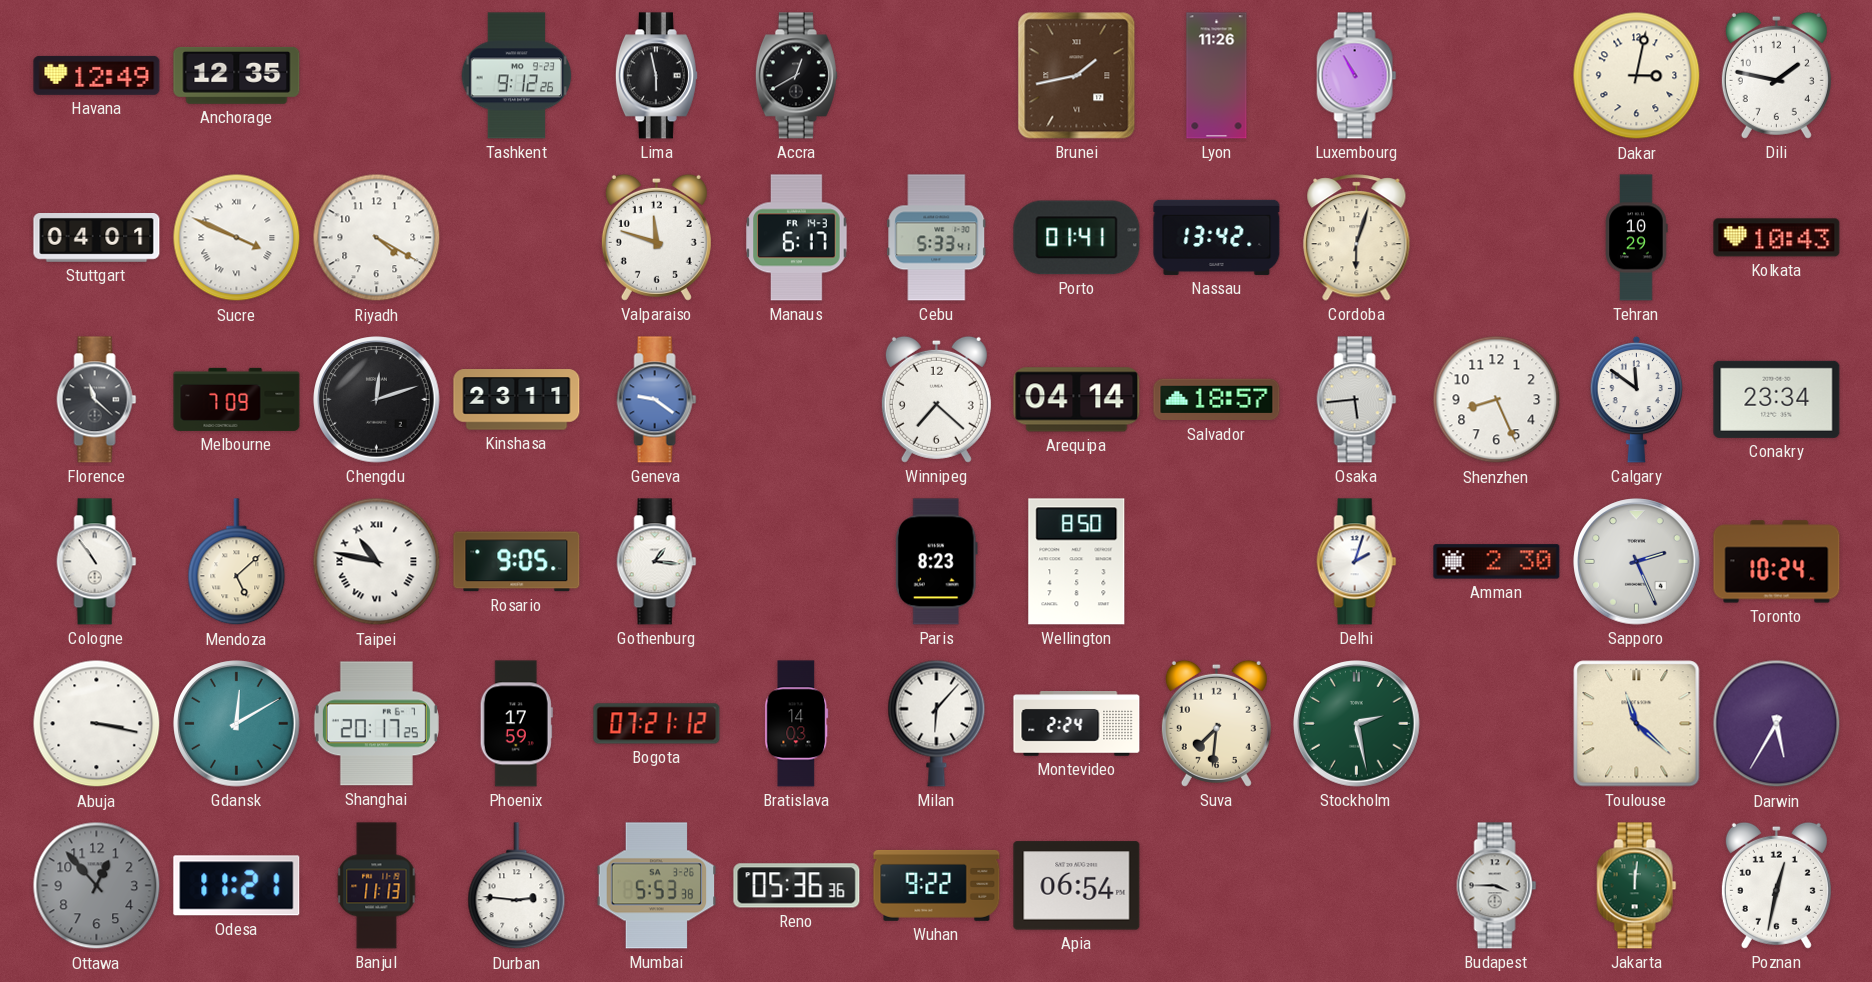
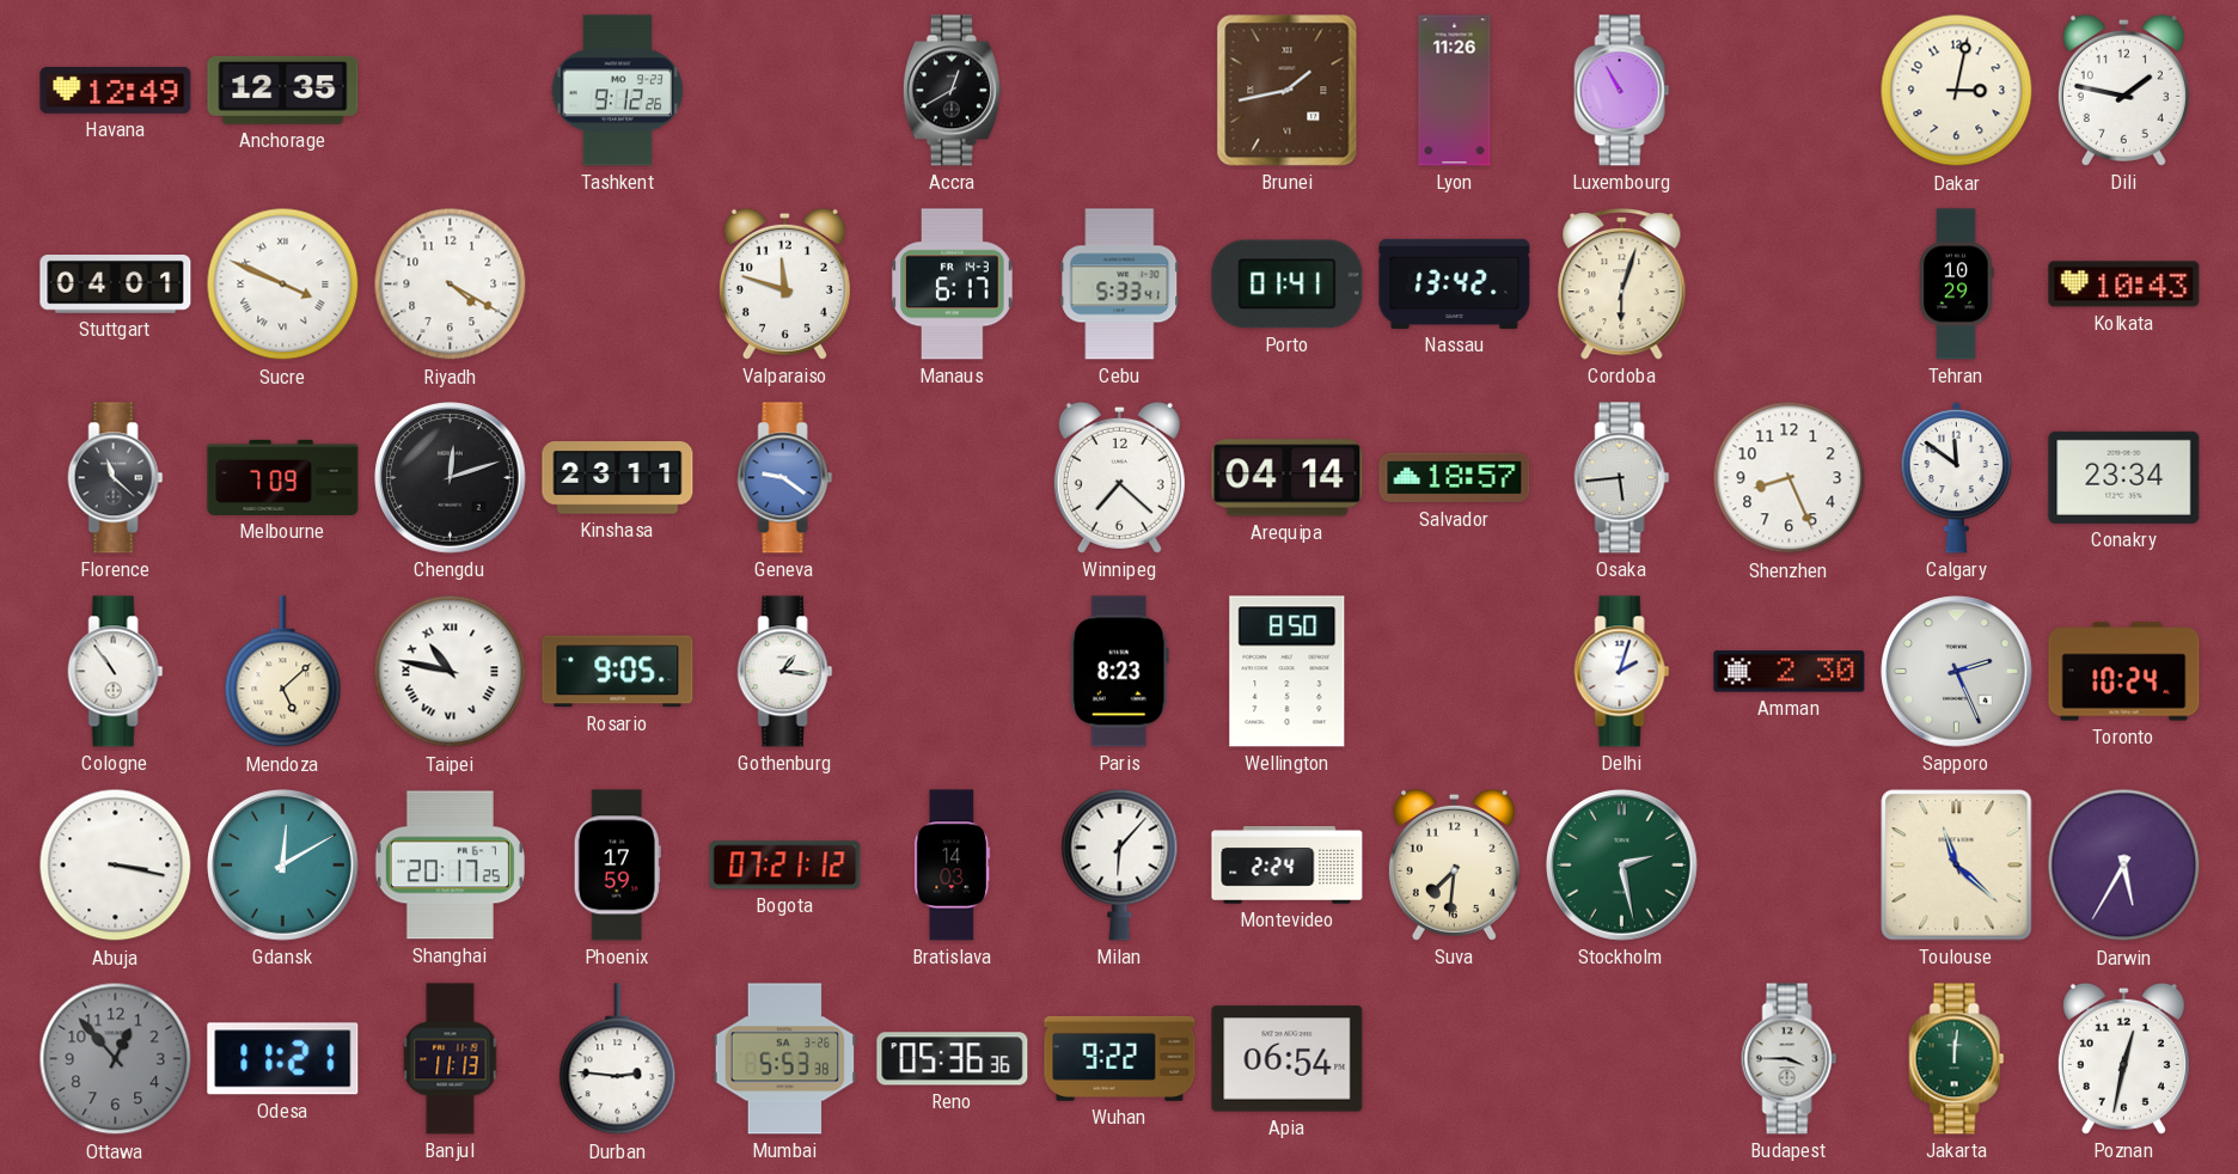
Lima: 5:58 -> none
